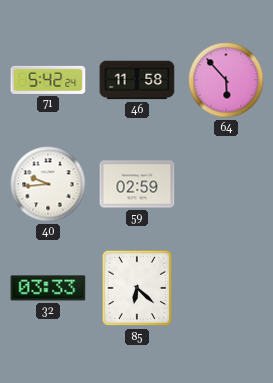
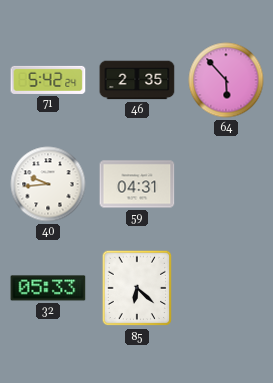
46: 11:58 -> 2:35
59: 02:59 -> 04:31
32: 03:33 -> 05:33
